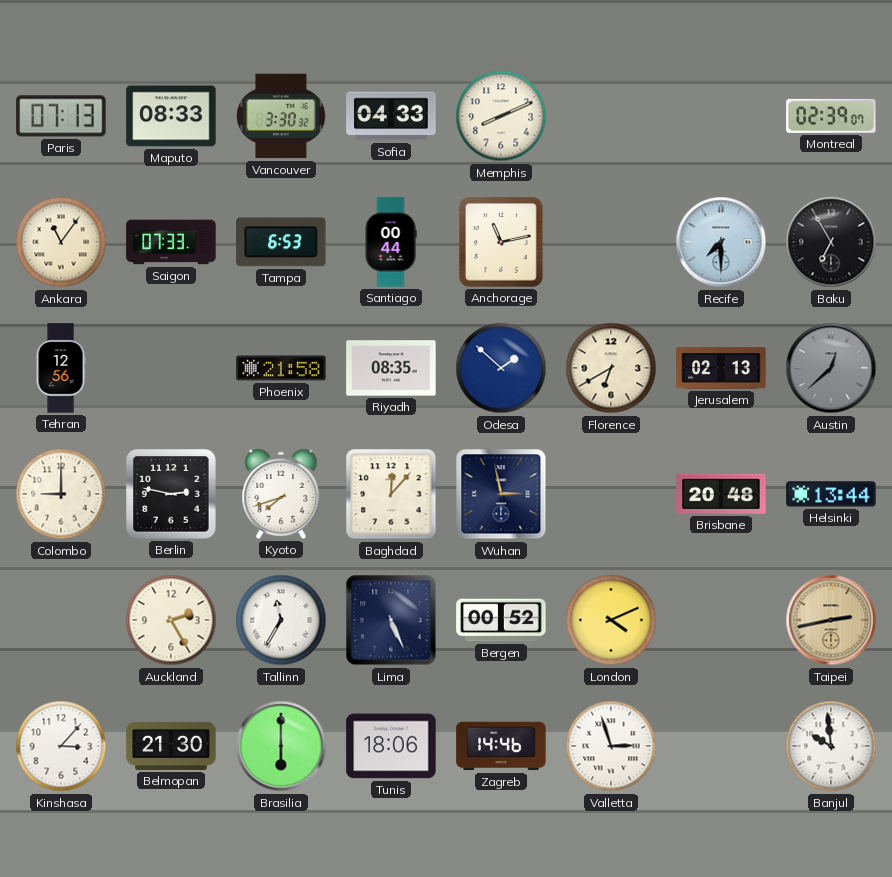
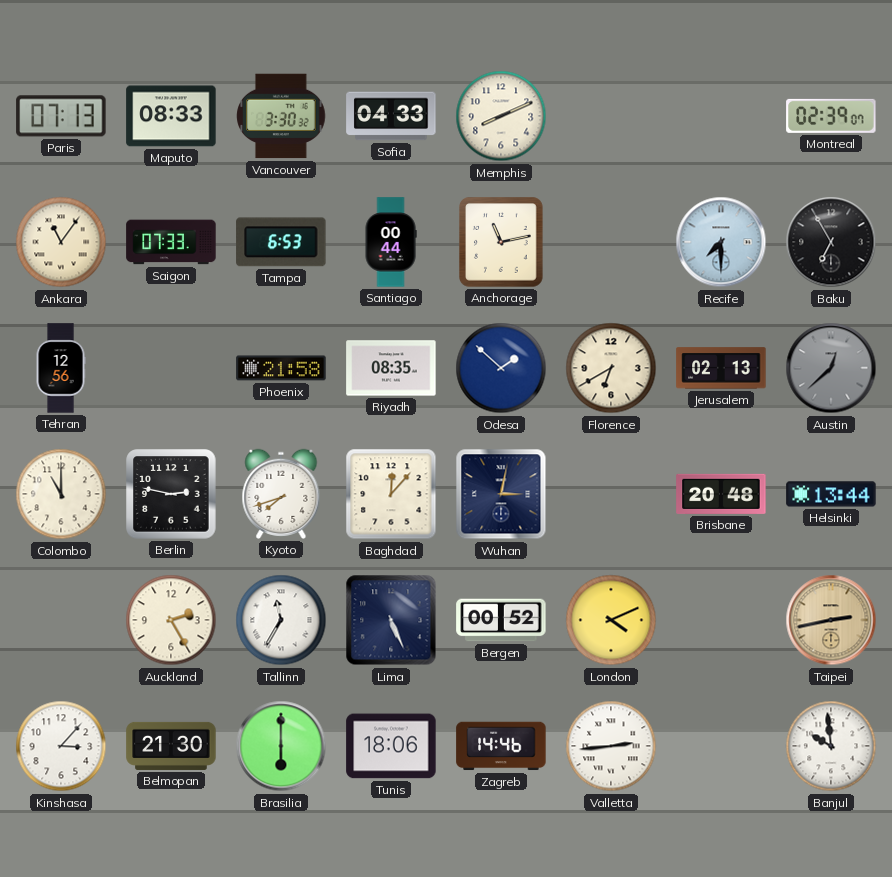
Colombo: 9:00 -> 11:00
Wuhan: 2:58 -> 3:02
Valletta: 2:57 -> 2:44
